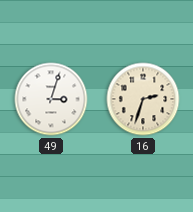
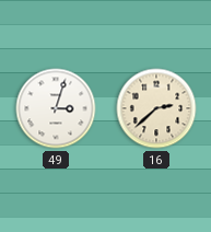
16: 2:33 -> 2:38
